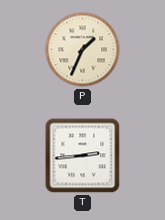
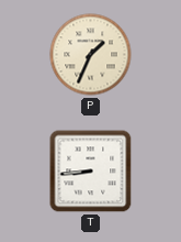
T: 2:44 -> 8:44
